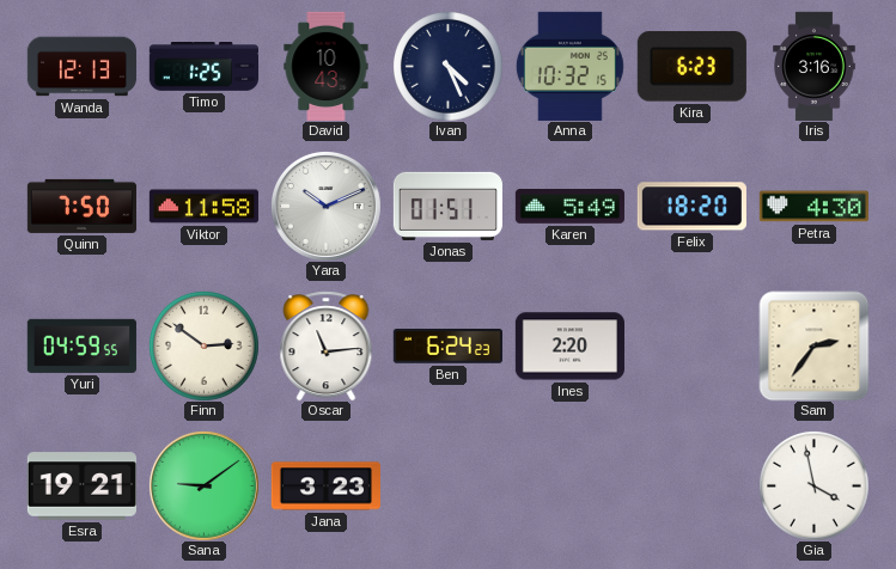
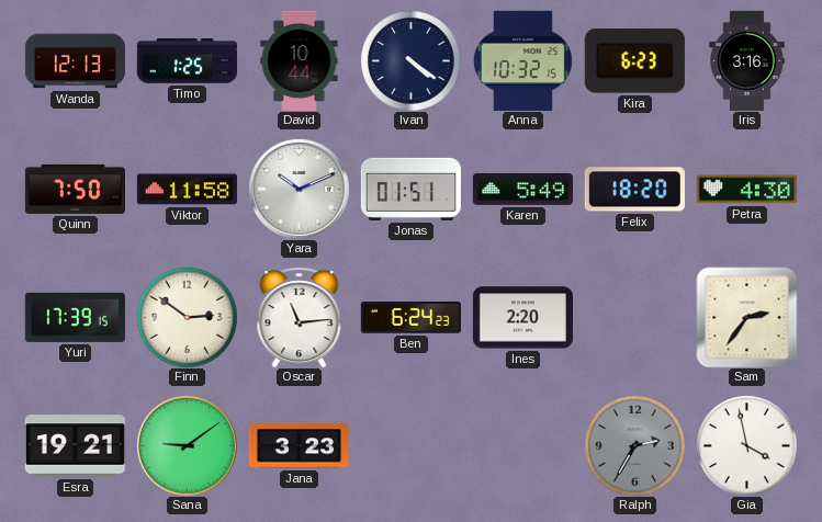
David: 10:43 -> 10:44
Ivan: 4:26 -> 4:21
Yuri: 04:59 -> 17:39
Ralph: none -> 2:35
